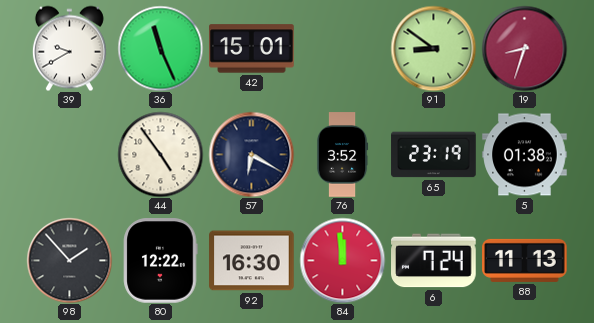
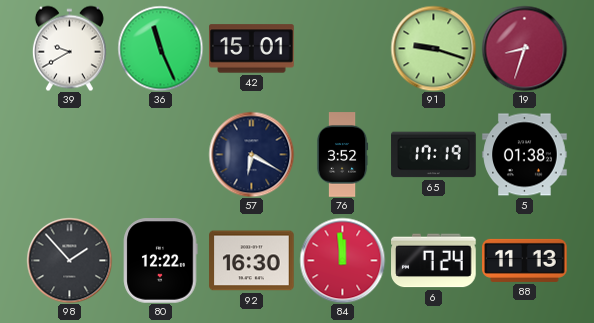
91: 8:51 -> 9:18
44: 4:54 -> none
65: 23:19 -> 17:19
